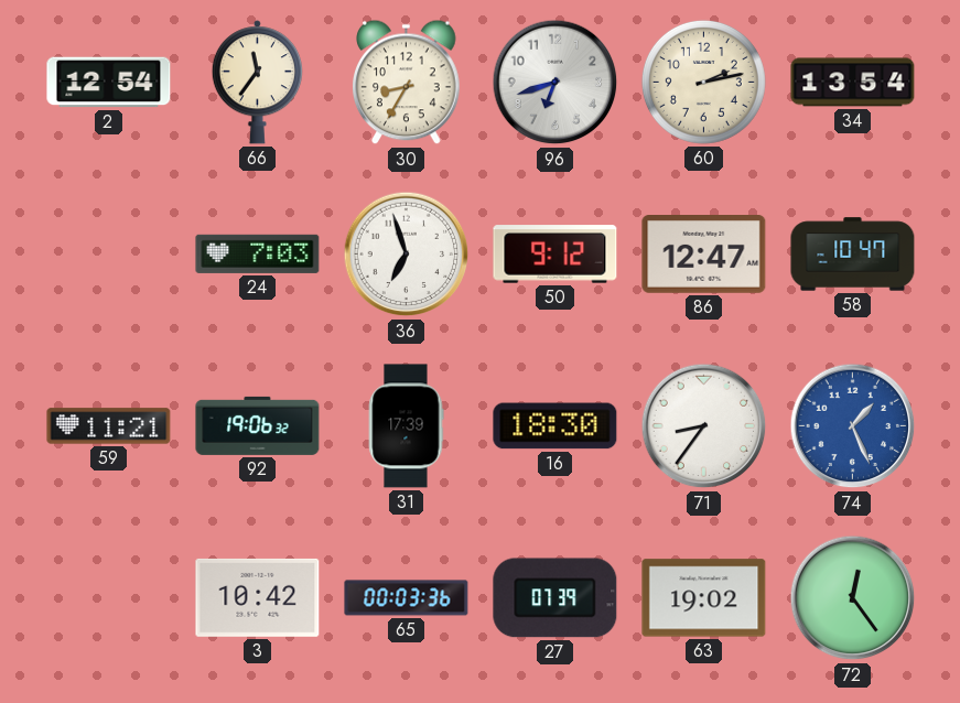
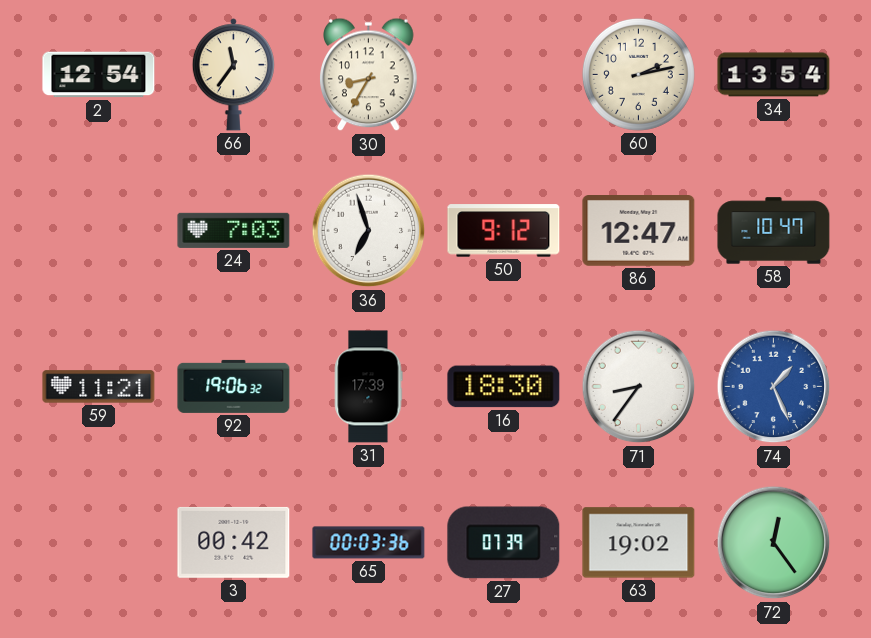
96: 6:42 -> none
3: 10:42 -> 00:42
